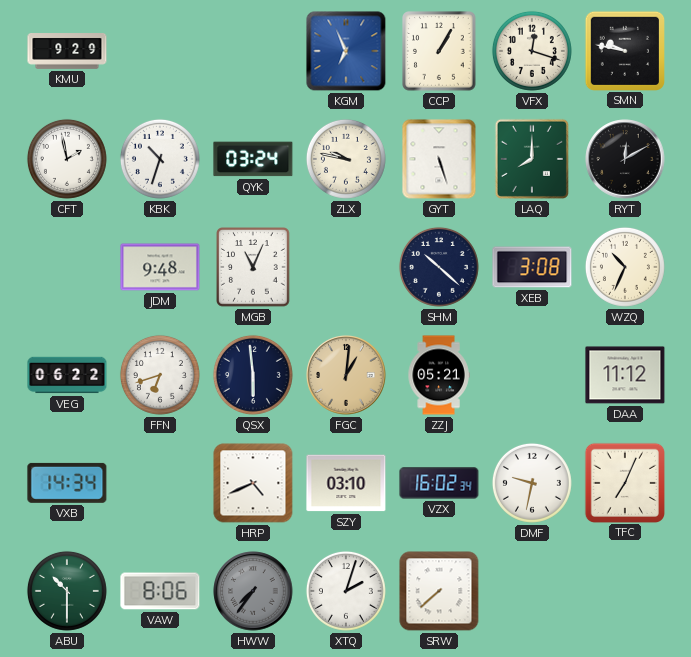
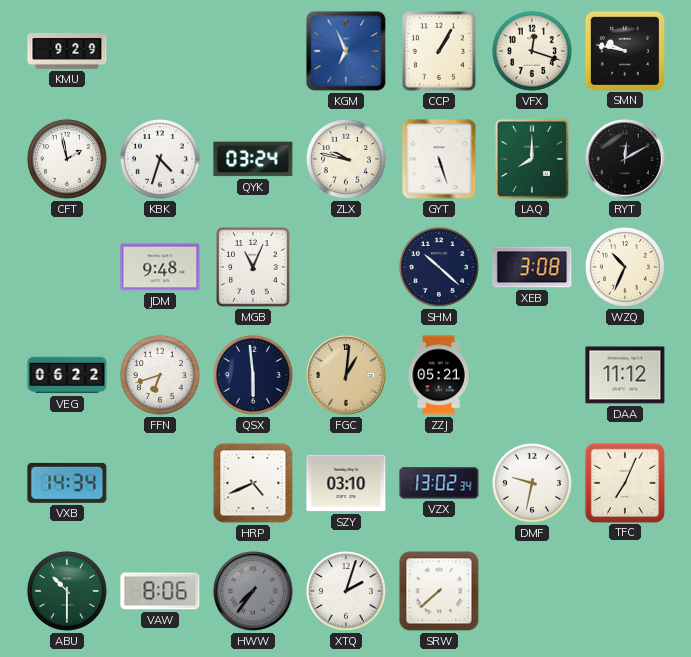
KBK: 10:33 -> 4:33
VZX: 16:02 -> 13:02
